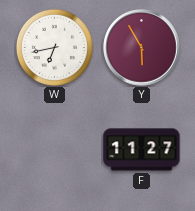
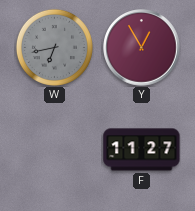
W dial: white -> grey
Y: 5:55 -> 12:55
